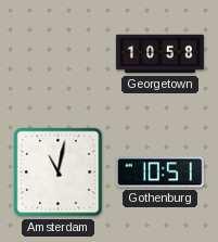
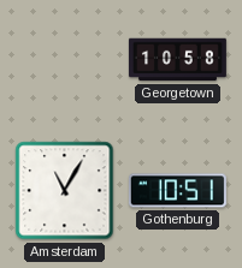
Amsterdam: 11:02 -> 11:05
